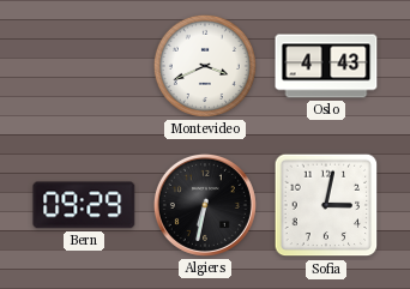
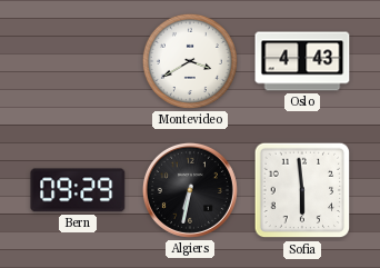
Montevideo: 3:41 -> 3:40
Sofia: 3:02 -> 5:59
